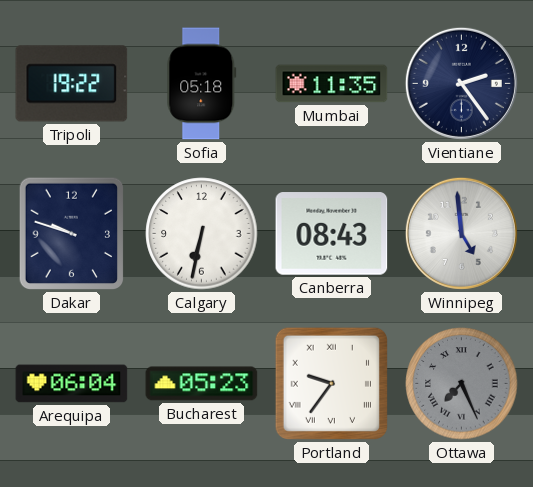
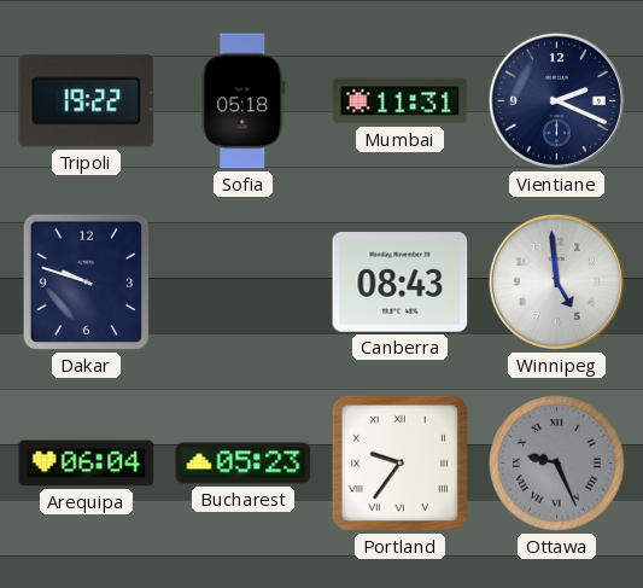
Mumbai: 11:35 -> 11:31
Vientiane: 2:24 -> 2:19
Calgary: 6:32 -> none
Ottawa: 7:26 -> 9:26
